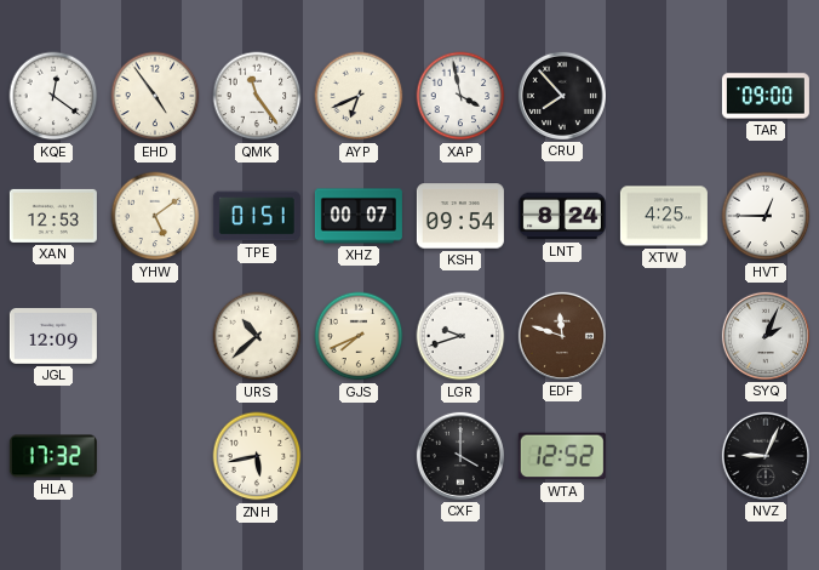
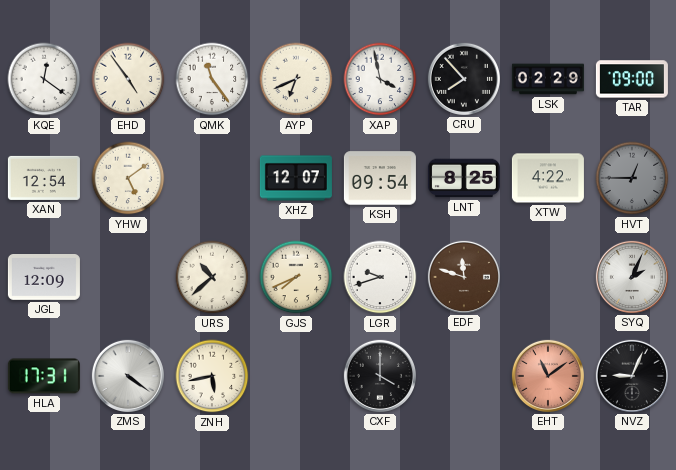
LSK: none -> 02:29
XAN: 12:53 -> 12:54
TPE: 01:51 -> none
XHZ: 00:07 -> 12:07
LNT: 8:24 -> 8:25
XTW: 4:25 -> 4:22
HVT dial: white -> grey
HLA: 17:32 -> 17:31
ZMS: none -> 4:21
WTA: 12:52 -> none
EHT: none -> 11:09
